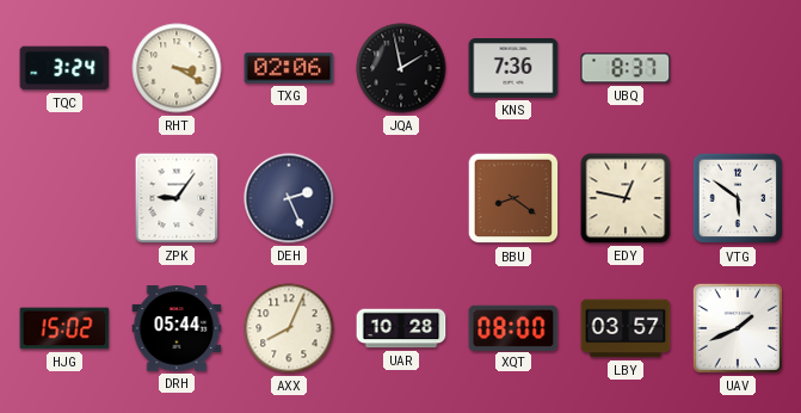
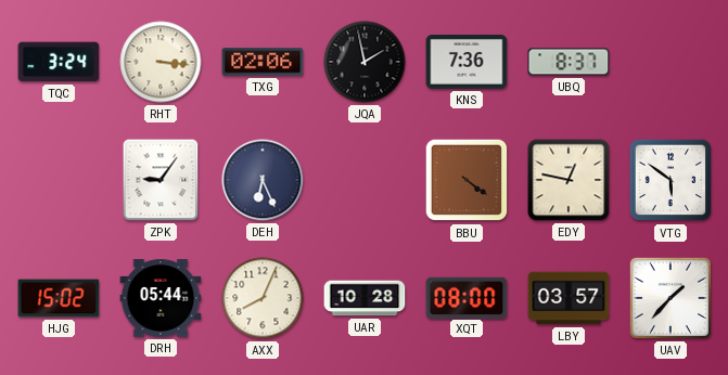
RHT: 3:20 -> 3:16
DEH: 2:26 -> 6:26
BBU: 8:21 -> 4:21
UAV: 1:41 -> 1:37
